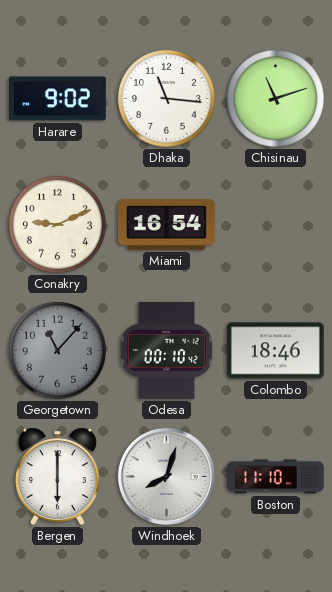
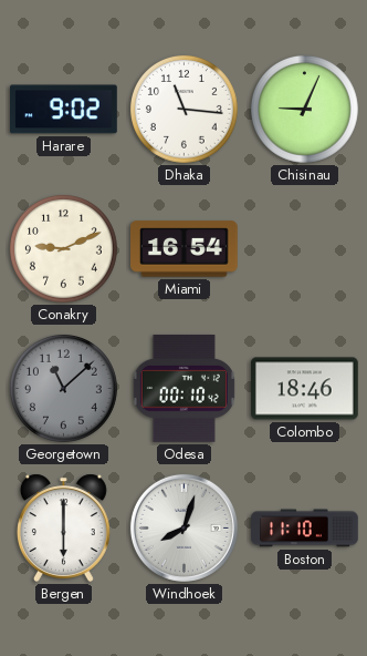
Chisinau: 11:12 -> 9:04
Georgetown: 11:07 -> 11:08
